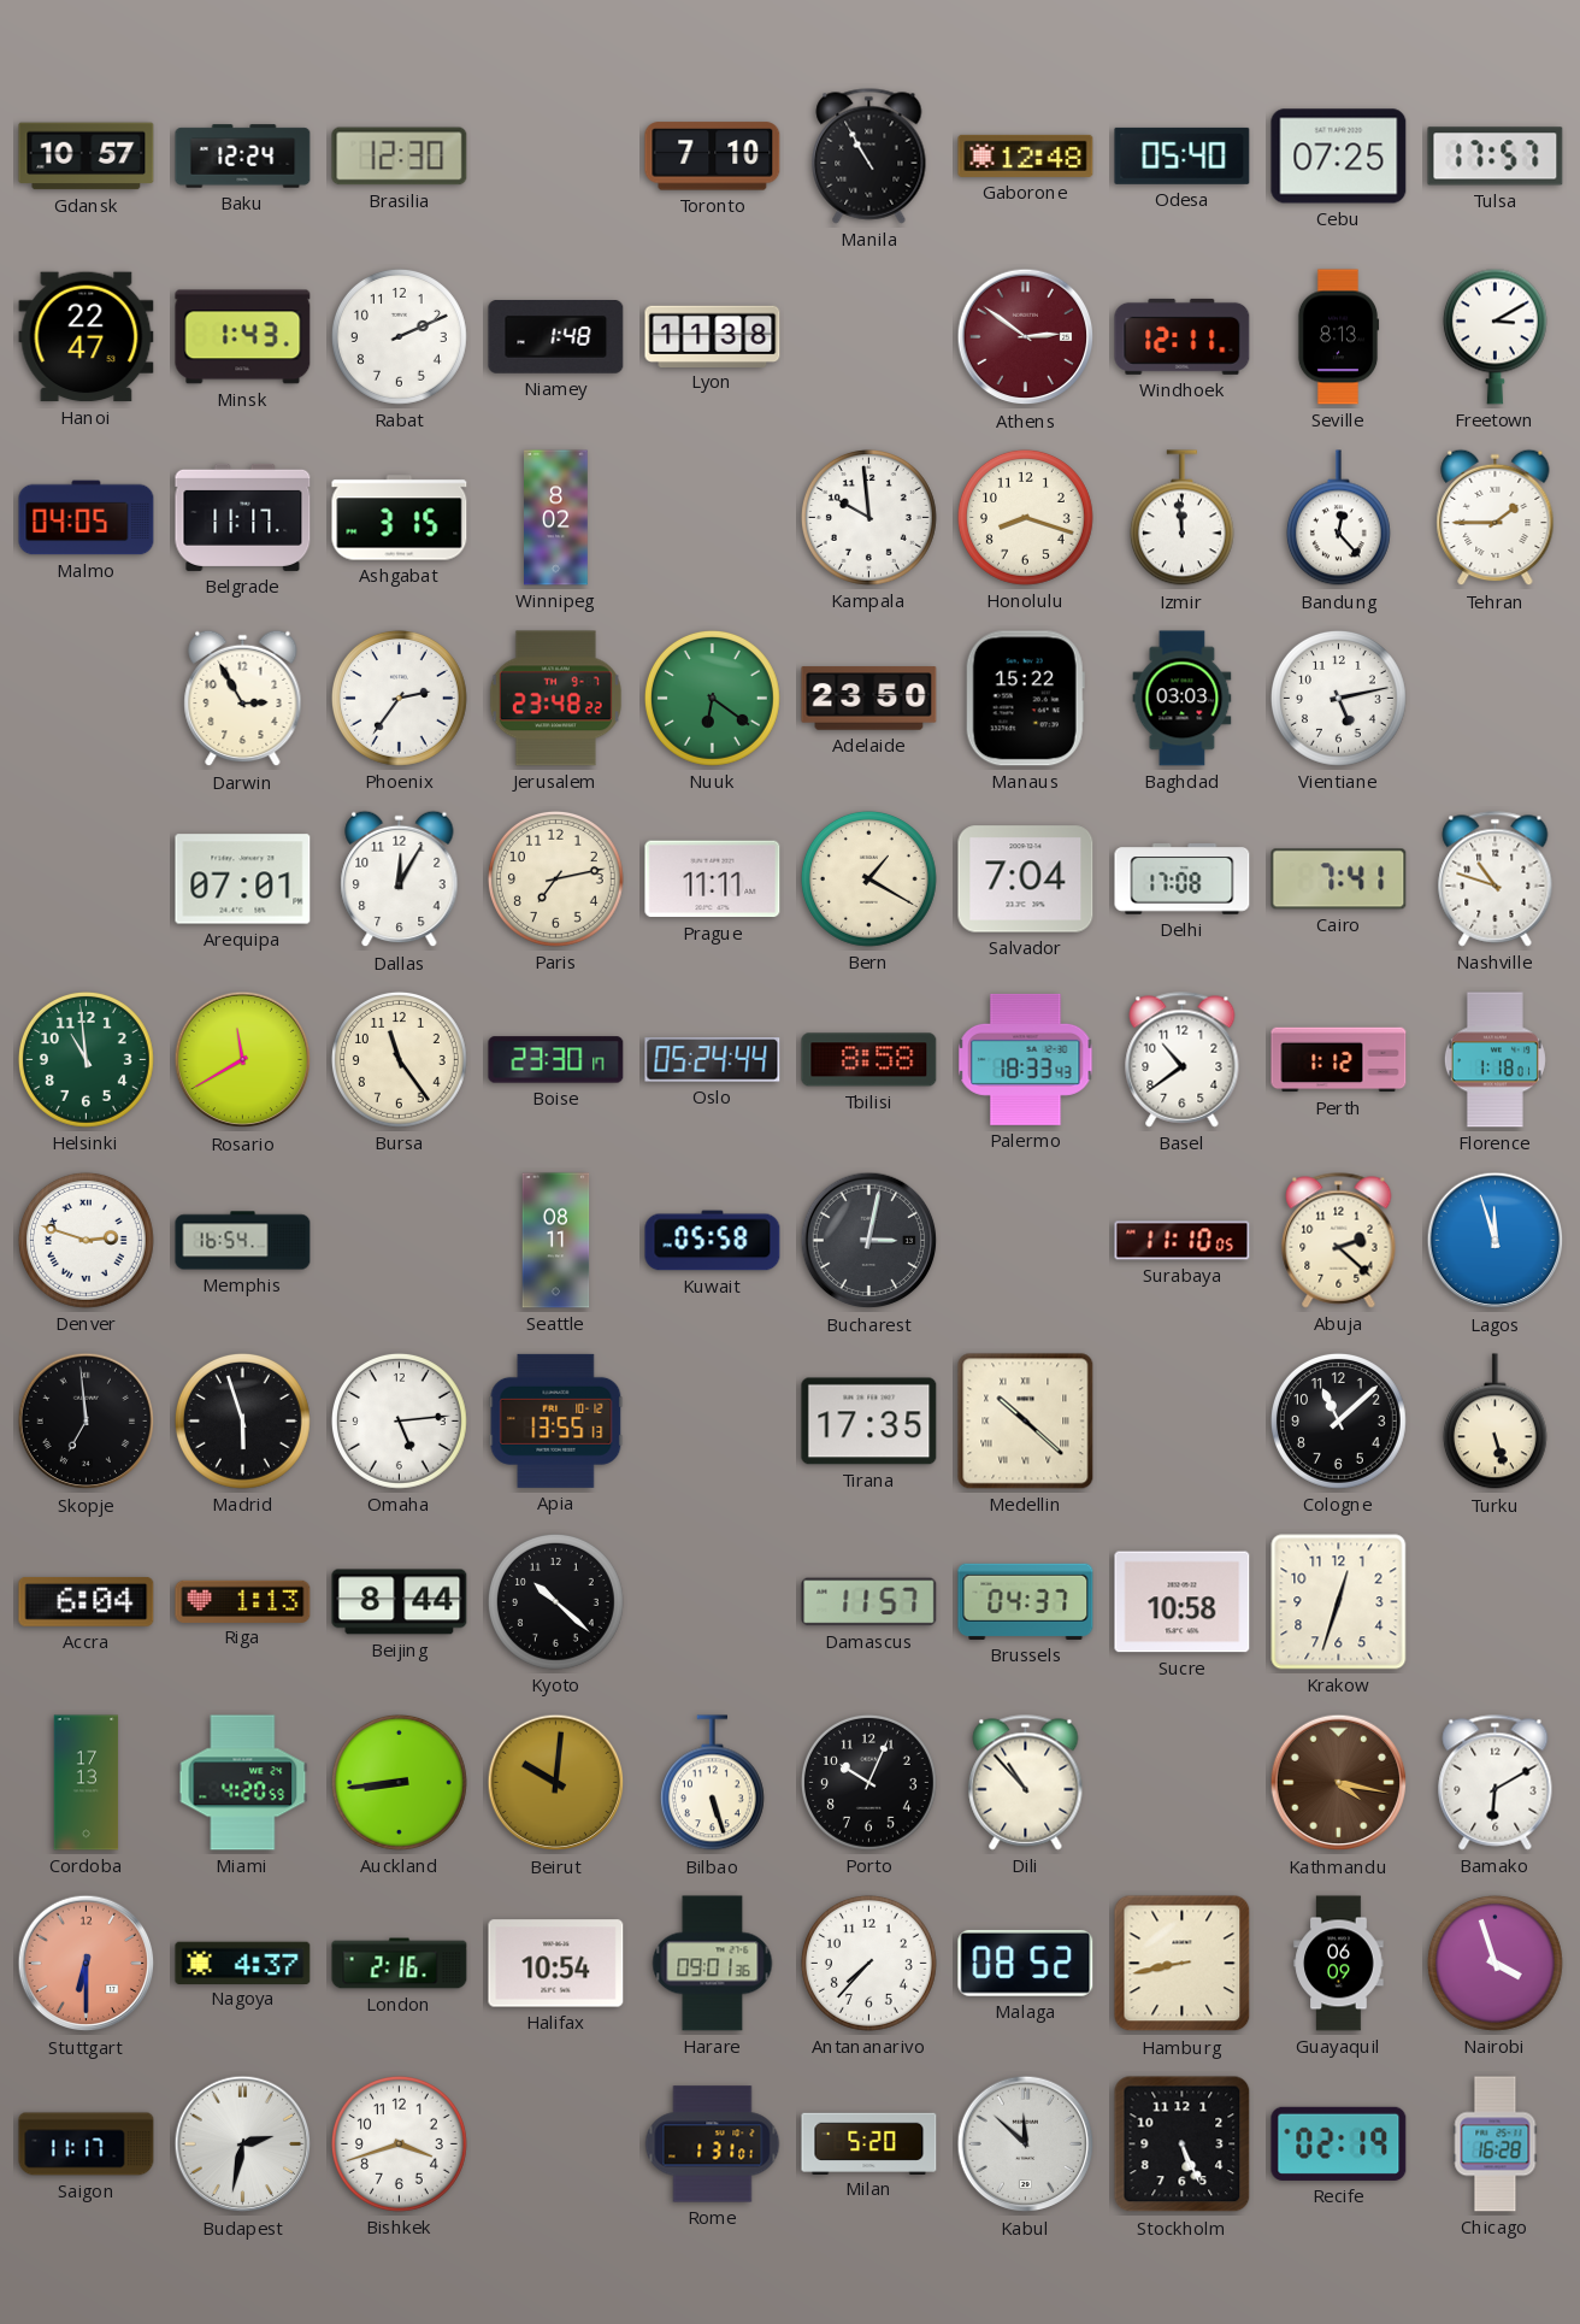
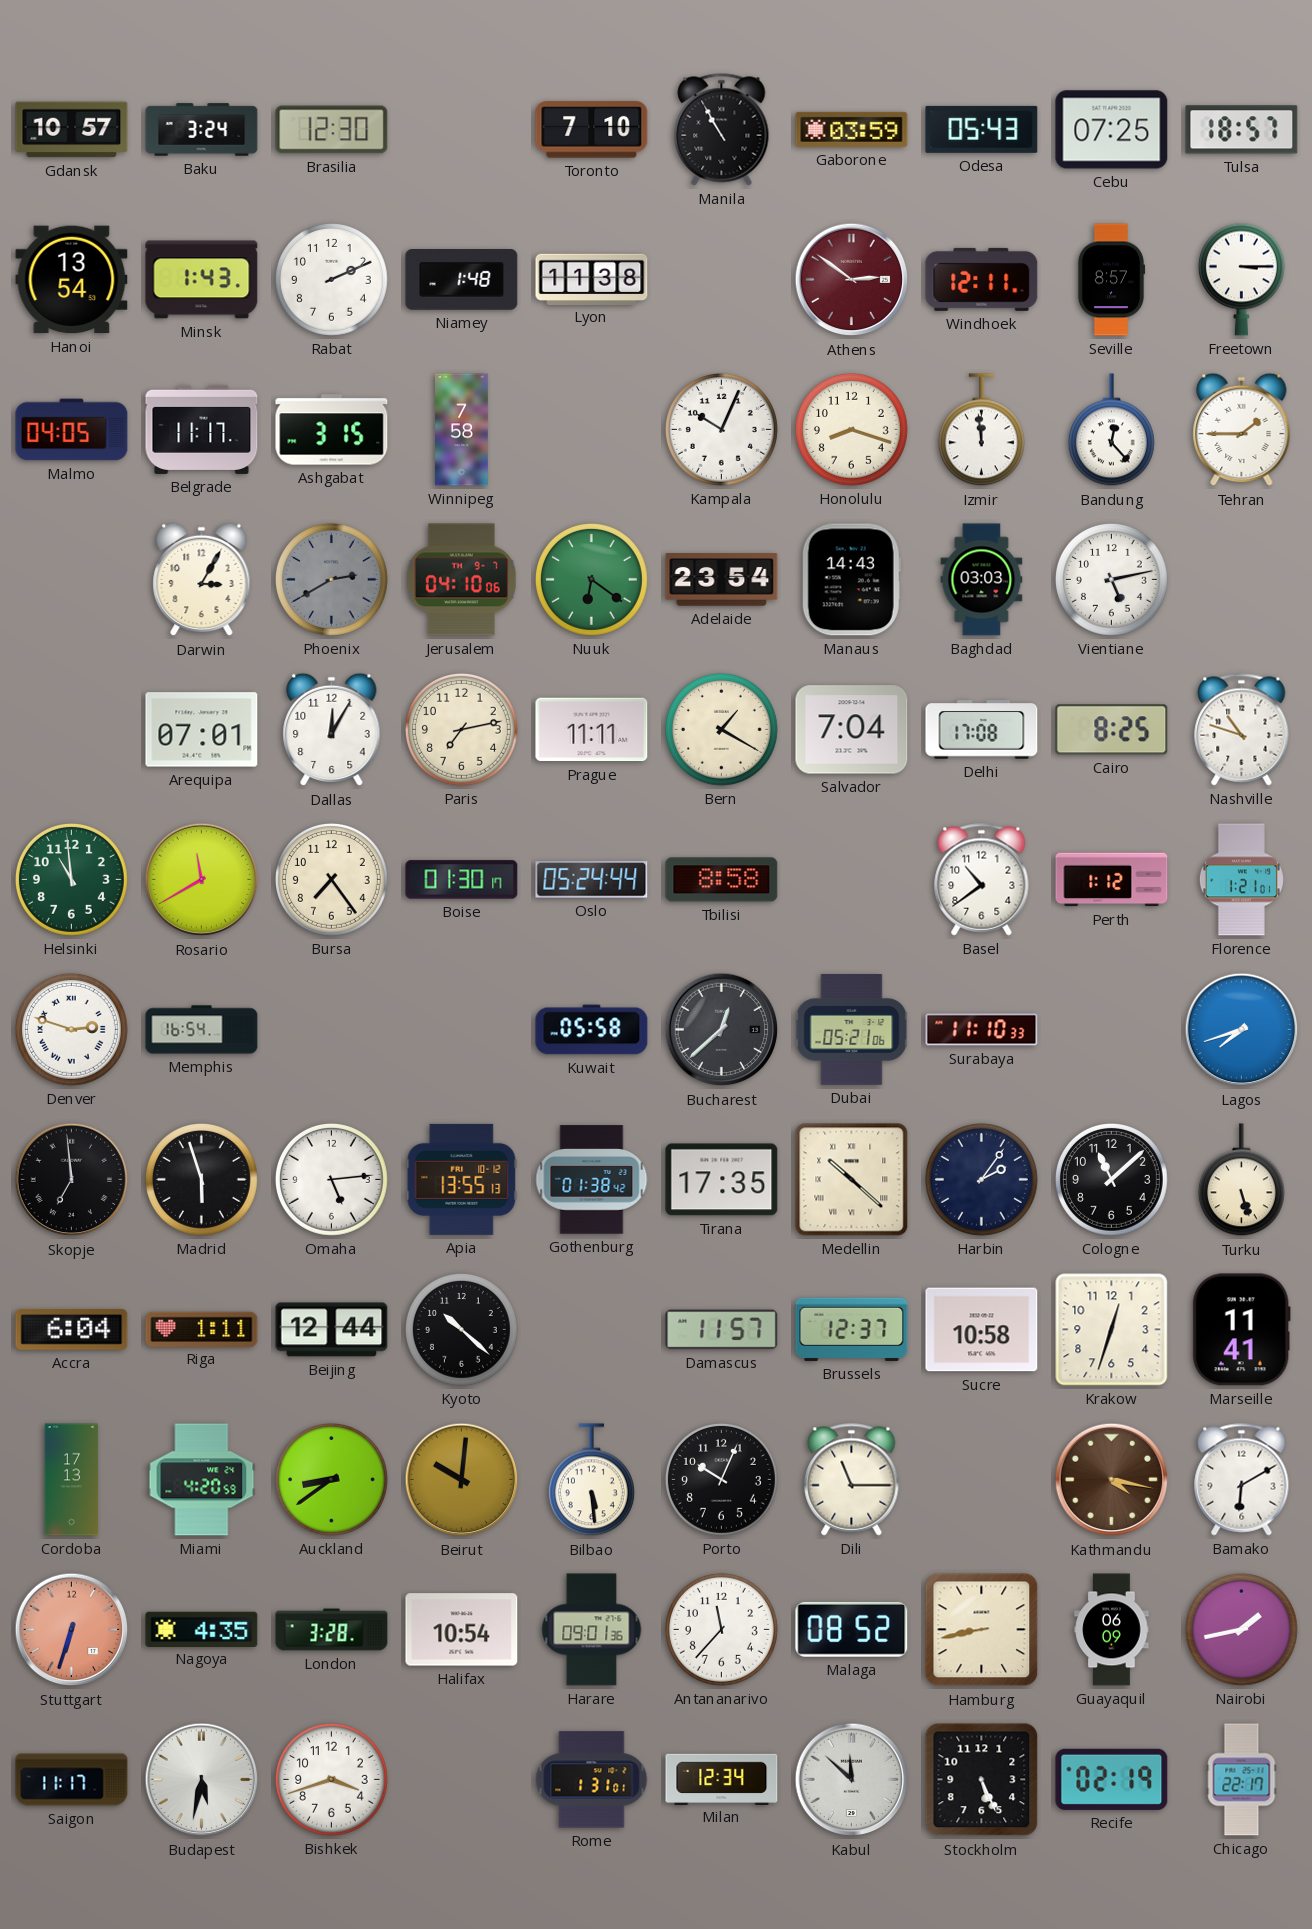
Baku: 12:24 -> 3:24
Gaborone: 12:48 -> 03:59
Odesa: 05:40 -> 05:43
Tulsa: 17:57 -> 18:57
Hanoi: 22:47 -> 13:54
Seville: 8:13 -> 8:57
Freetown: 3:10 -> 3:15
Winnipeg: 8:02 -> 7:58
Kampala: 9:59 -> 10:04
Darwin: 2:55 -> 3:05
Phoenix: 2:36 -> 2:40
Phoenix dial: white -> grey
Jerusalem: 23:48 -> 04:10
Adelaide: 23:50 -> 23:54
Manaus: 15:22 -> 14:43
Cairo: 7:41 -> 8:25
Bursa: 11:24 -> 7:24
Boise: 23:30 -> 01:30
Palermo: 18:33 -> none
Florence: 1:18 -> 1:21
Seattle: 08:11 -> none
Bucharest: 3:02 -> 12:38
Dubai: none -> 05:21
Surabaya: 11:10:05 -> 11:10:33
Abuja: 2:22 -> none
Lagos: 11:57 -> 7:42
Gothenburg: none -> 01:38
Harbin: none -> 2:06
Riga: 1:13 -> 1:11
Beijing: 8:44 -> 12:44
Brussels: 04:37 -> 12:37
Marseille: none -> 11:41
Auckland: 8:44 -> 8:39
Bilbao: 5:27 -> 5:29
Dili: 10:53 -> 11:15
Stuttgart: 6:30 -> 6:33
Nagoya: 4:37 -> 4:35
London: 2:16 -> 3:28
Antananarivo: 7:37 -> 11:37
Nairobi: 3:57 -> 1:43
Budapest: 2:32 -> 5:32
Milan: 5:20 -> 12:34
Chicago: 16:28 -> 22:17
